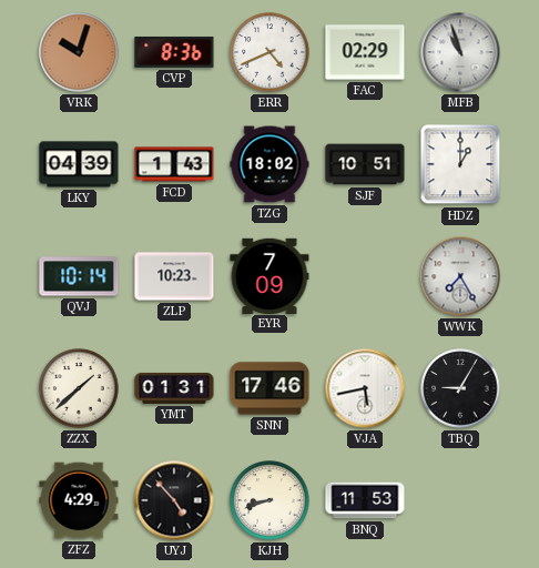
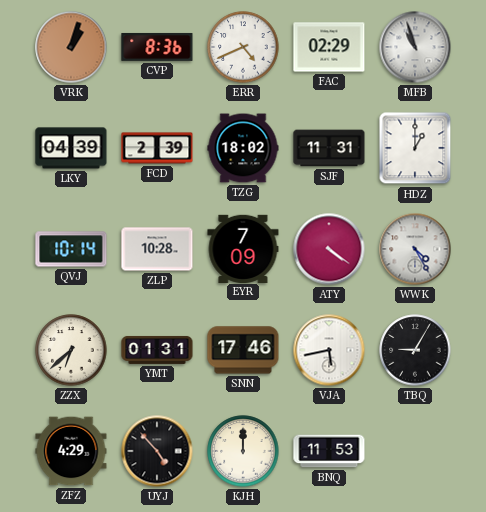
VRK: 10:03 -> 1:03
FCD: 1:43 -> 2:39
SJF: 10:51 -> 11:31
ZLP: 10:23 -> 10:28
ATY: none -> 4:21
WWK: 7:25 -> 4:25
ZZX: 1:38 -> 6:38
KJH: 8:42 -> 12:00
